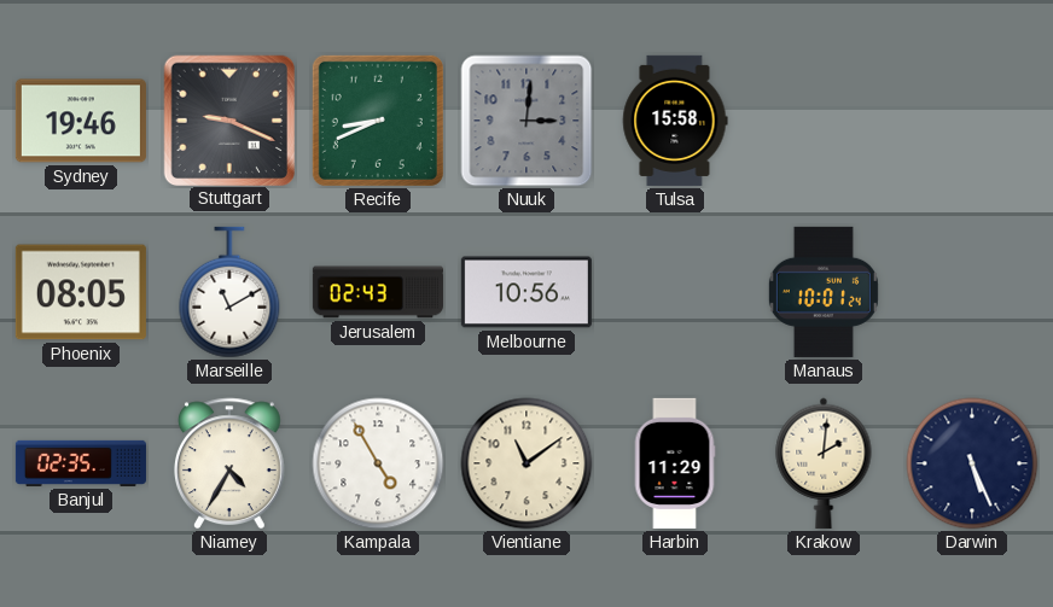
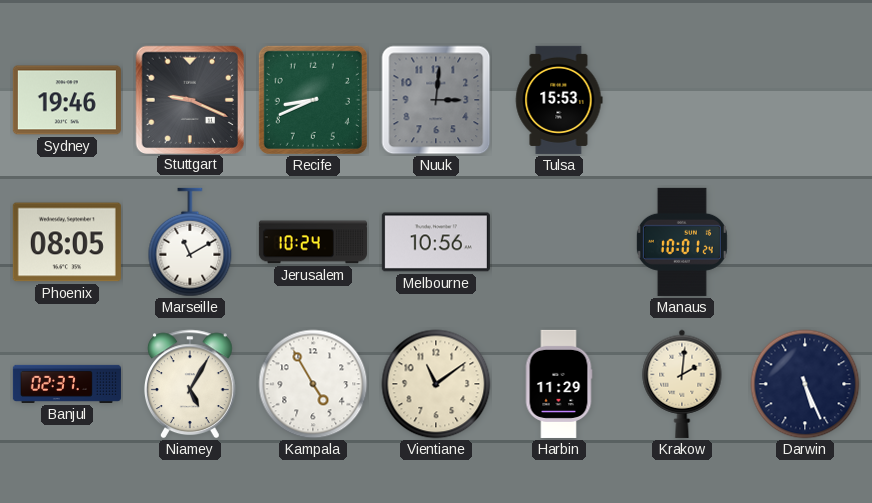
Tulsa: 15:58 -> 15:53
Jerusalem: 02:43 -> 10:24
Banjul: 02:35 -> 02:37
Niamey: 4:35 -> 5:05
